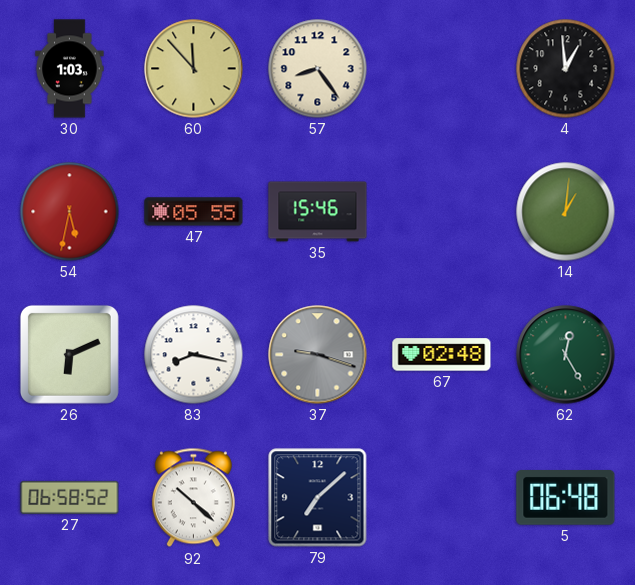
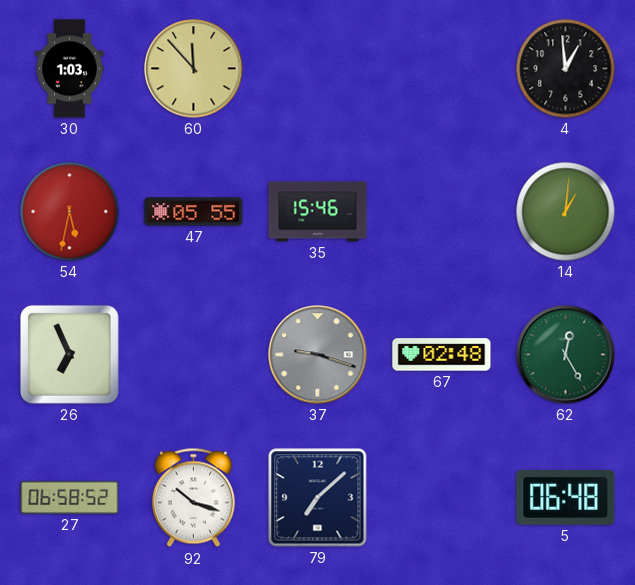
57: 8:24 -> none
26: 6:11 -> 6:56
83: 8:17 -> none
92: 10:22 -> 10:18
